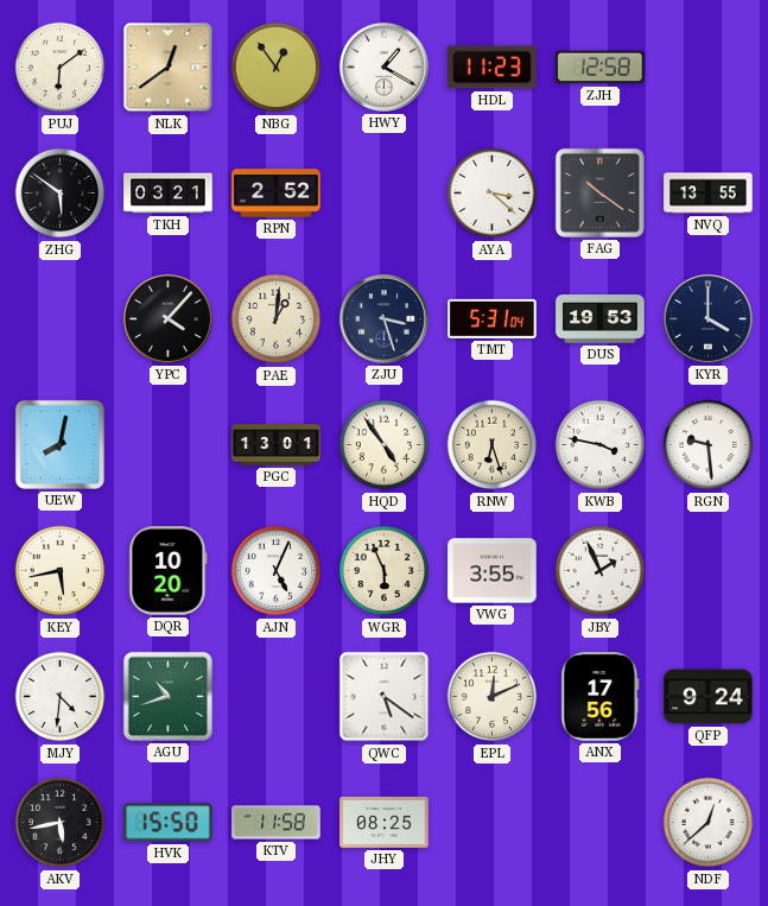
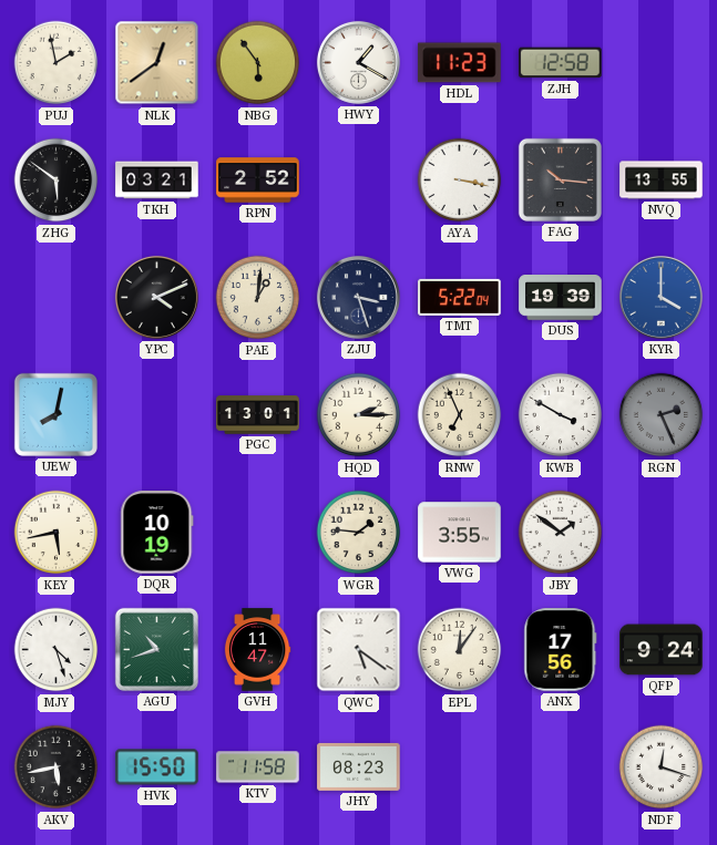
PUJ: 6:09 -> 1:58
NBG: 12:54 -> 5:54
AYA: 3:22 -> 3:17
FAG: 10:21 -> 10:16
YPC: 4:07 -> 4:11
TMT: 5:31 -> 5:22
DUS: 19:53 -> 19:39
KYR dial: navy -> blue
HQD: 4:54 -> 2:15
RNW: 6:27 -> 6:56
KWB: 3:47 -> 3:50
RGN: 9:29 -> 2:26
RGN dial: white -> grey
DQR: 10:20 -> 10:19
AJN: 5:04 -> none
WGR: 5:56 -> 1:46
JBY: 1:56 -> 1:51
MJY: 4:31 -> 4:27
GVH: none -> 11:47
EPL: 12:11 -> 12:06
JHY: 08:25 -> 08:23
NDF: 12:38 -> 12:18
